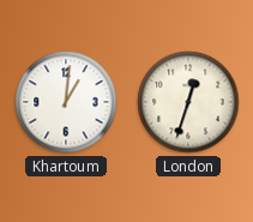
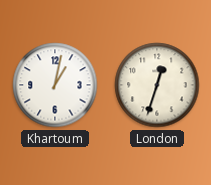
Khartoum: 1:01 -> 1:02
